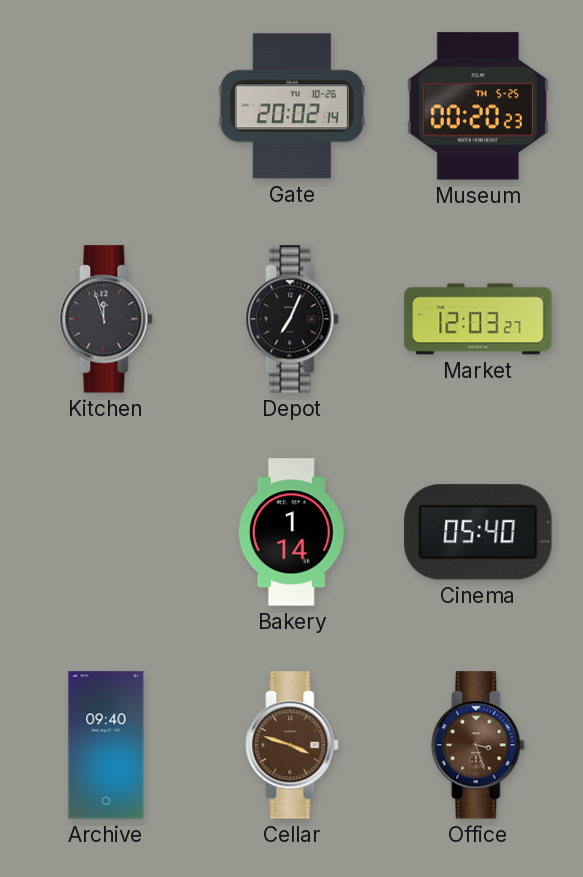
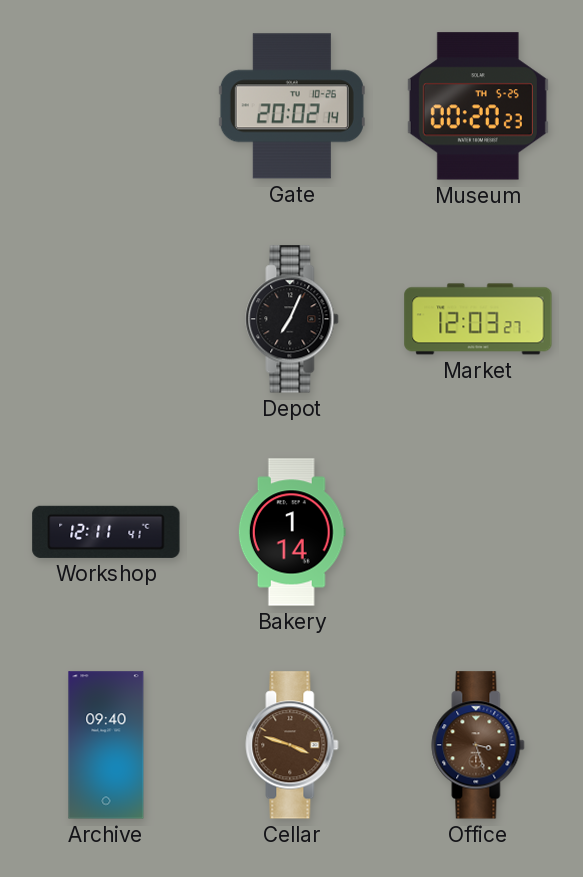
Kitchen: 11:57 -> none
Workshop: none -> 12:11
Cinema: 05:40 -> none
